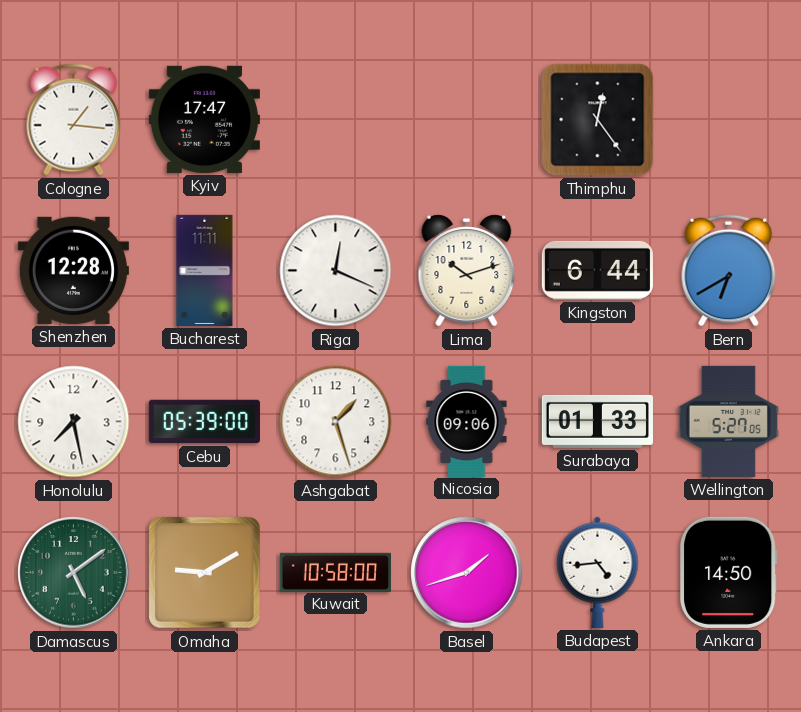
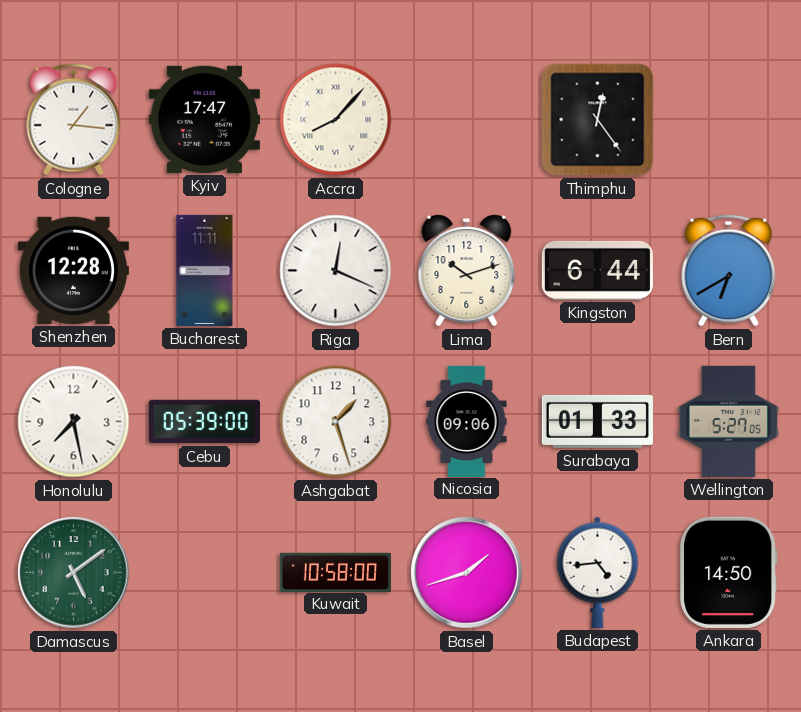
Accra: none -> 8:07
Omaha: 9:10 -> none
